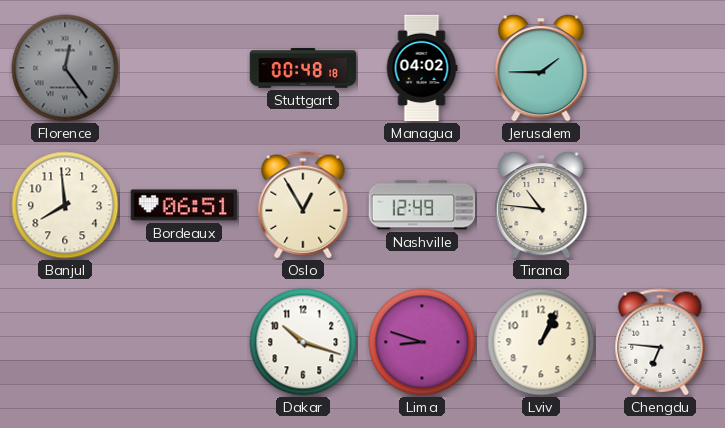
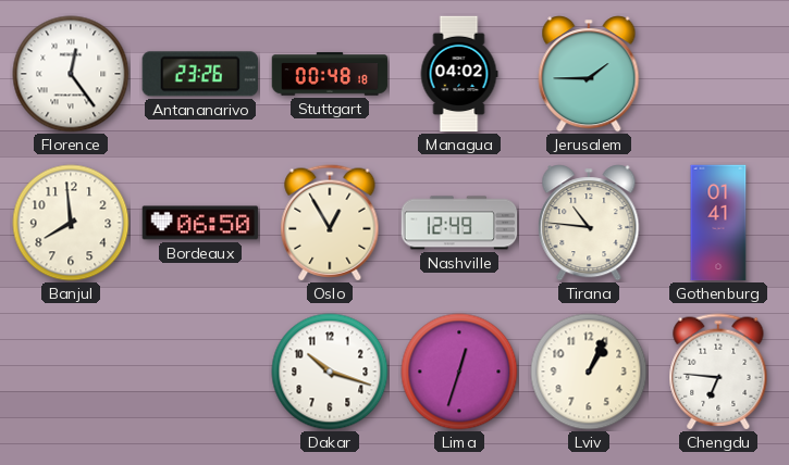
Florence dial: grey -> white
Antananarivo: none -> 23:26
Bordeaux: 06:51 -> 06:50
Gothenburg: none -> 01:41
Lima: 8:48 -> 12:33
